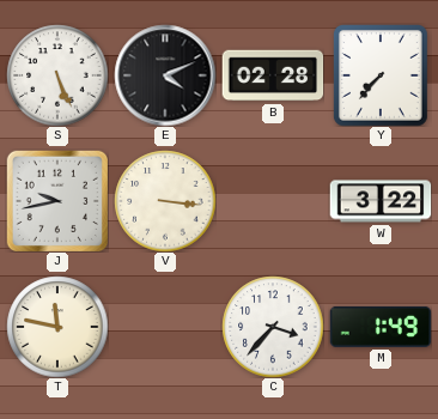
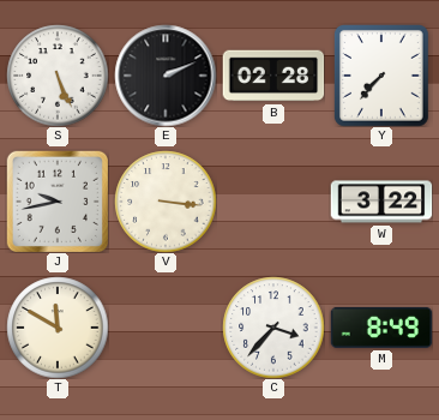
E: 4:11 -> 2:11
T: 11:47 -> 11:50
M: 1:49 -> 8:49
